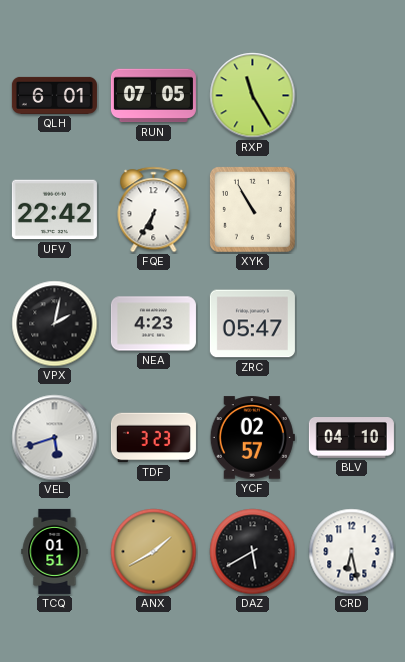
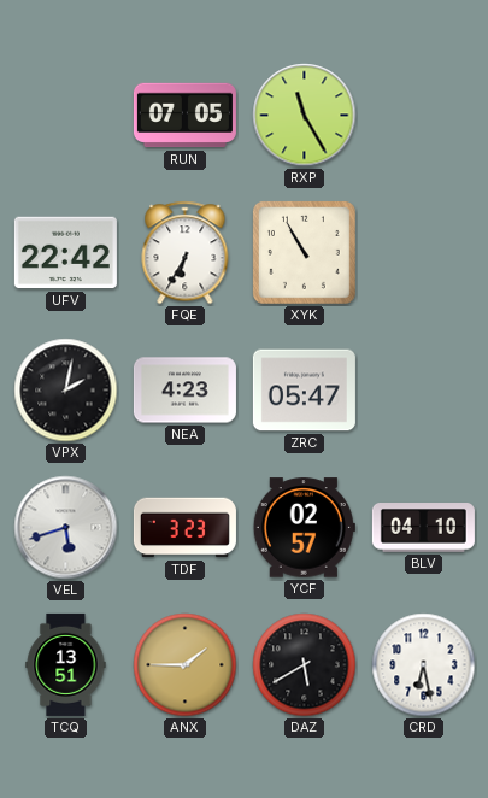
QLH: 6:01 -> none
TCQ: 01:51 -> 13:51
ANX: 1:40 -> 1:45
